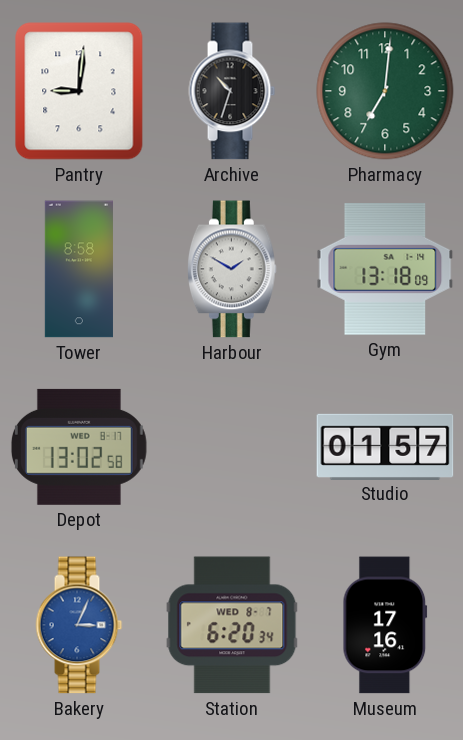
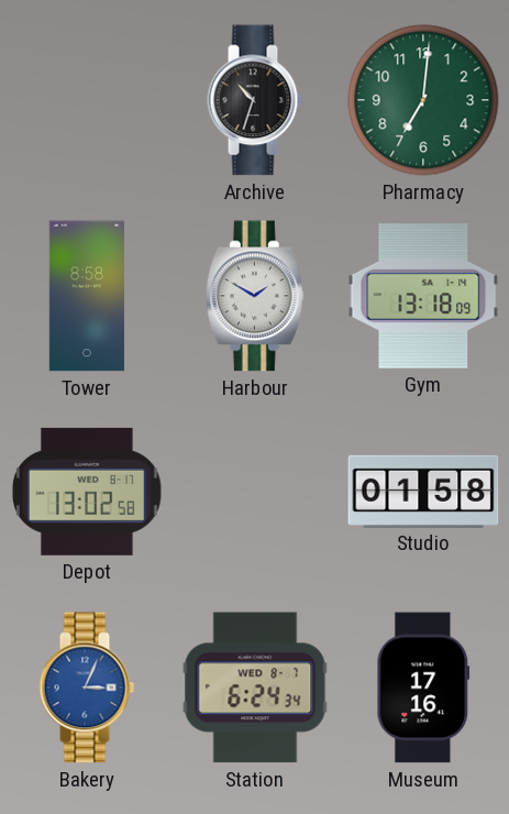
Pantry: 9:01 -> none
Studio: 01:57 -> 01:58
Station: 6:20 -> 6:24
